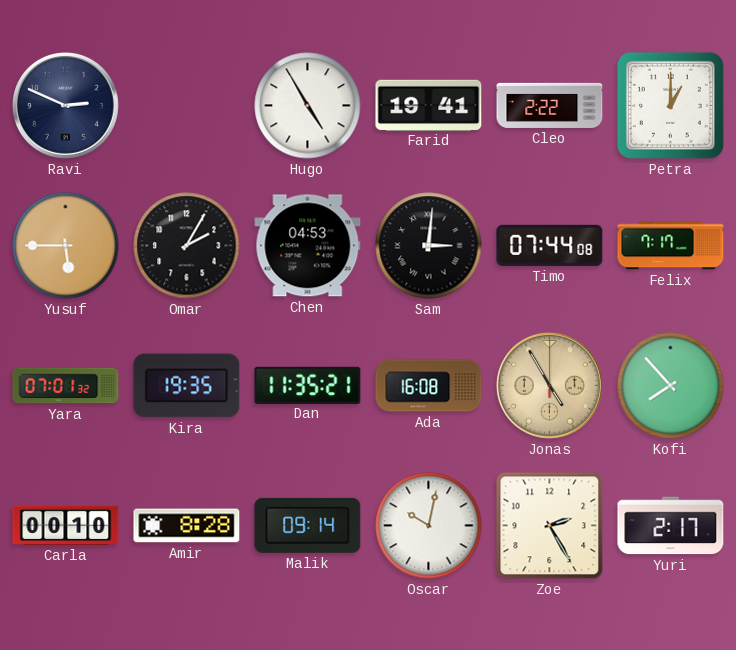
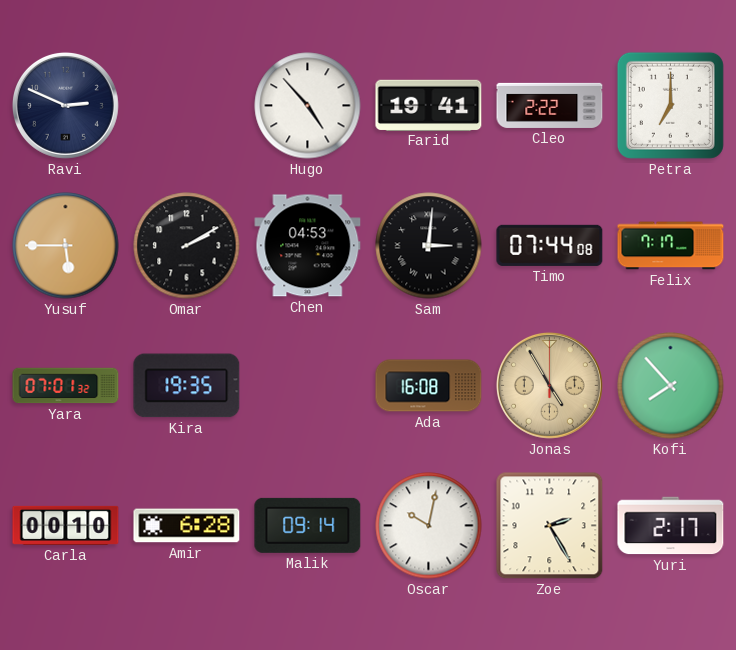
Hugo: 4:55 -> 4:53
Petra: 1:00 -> 7:00
Omar: 2:05 -> 2:10
Dan: 11:35 -> none
Amir: 8:28 -> 6:28
